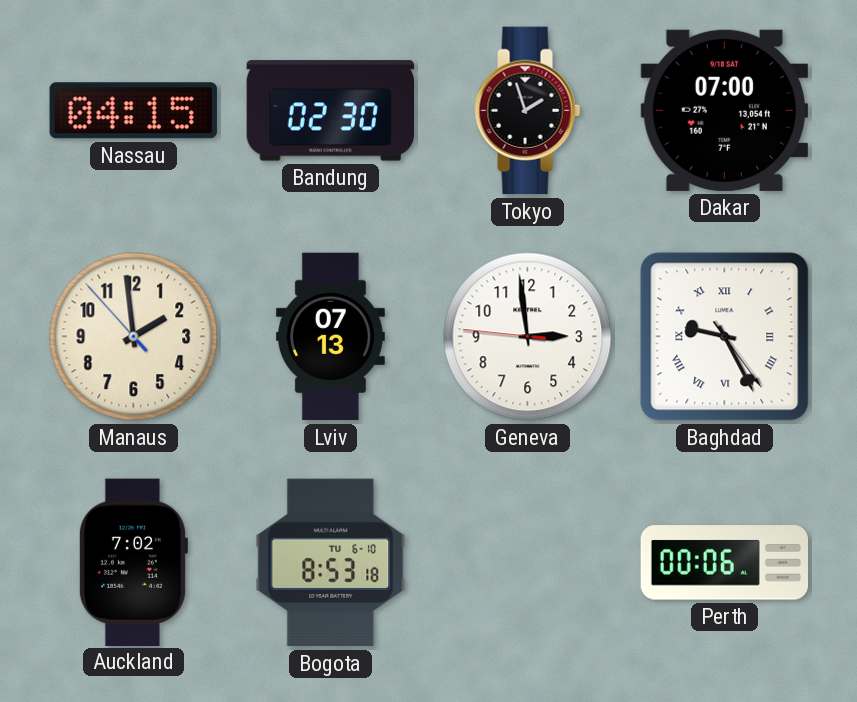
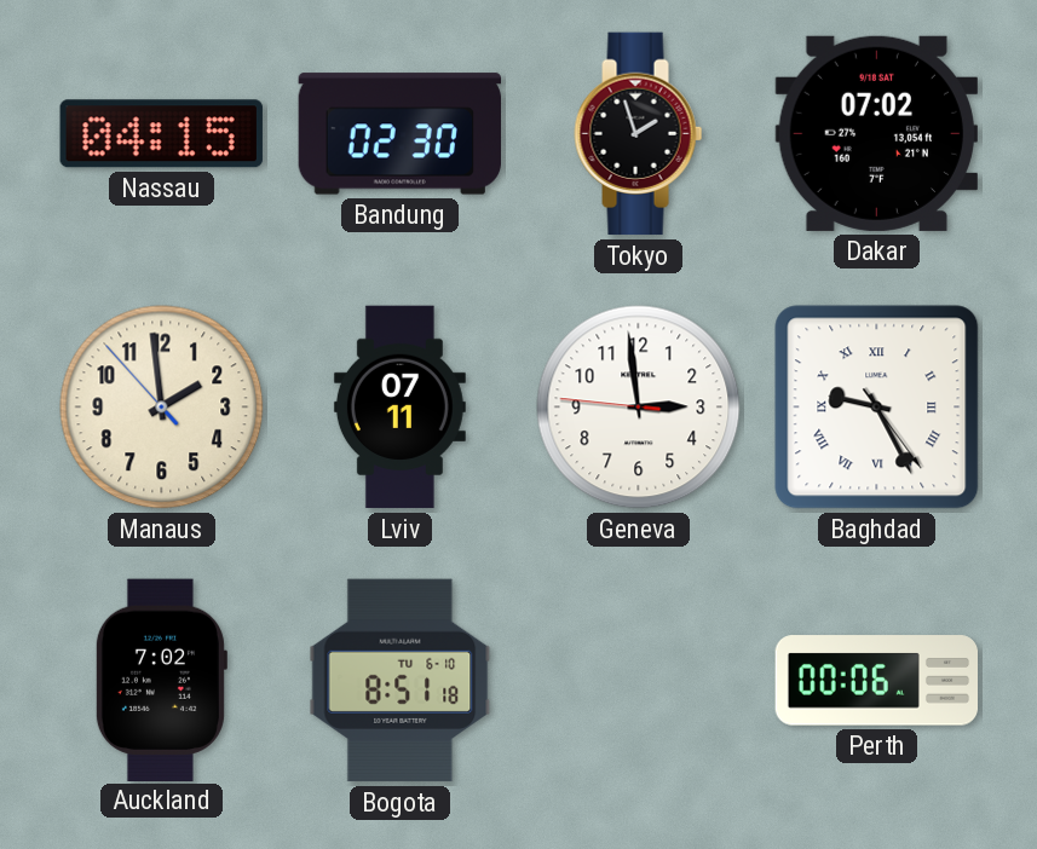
Dakar: 07:00 -> 07:02
Lviv: 07:13 -> 07:11
Bogota: 8:53 -> 8:51
